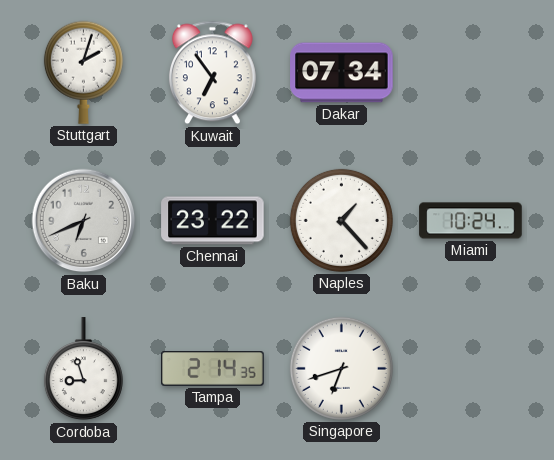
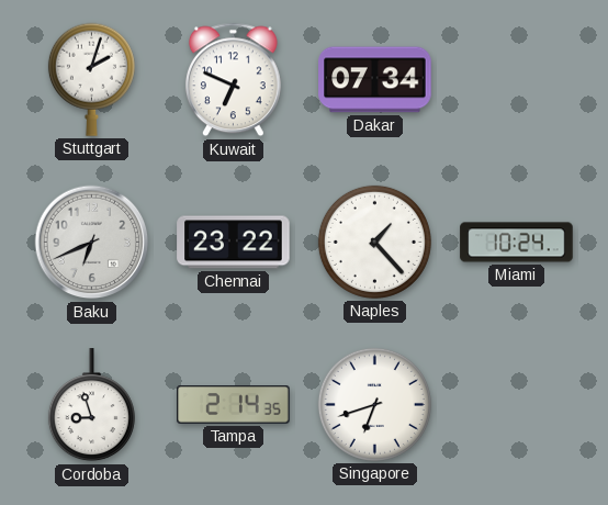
Kuwait: 6:54 -> 6:49
